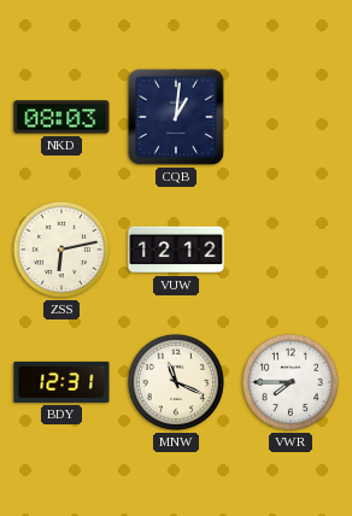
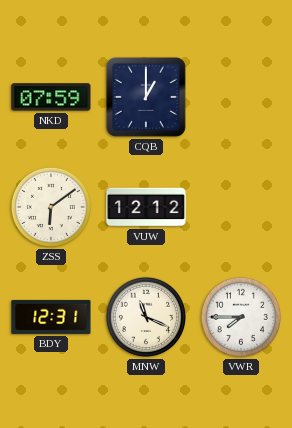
NKD: 08:03 -> 07:59
CQB: 1:01 -> 1:00
ZSS: 6:13 -> 6:09
